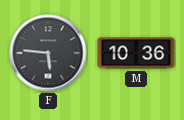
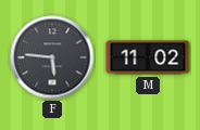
M: 10:36 -> 11:02
